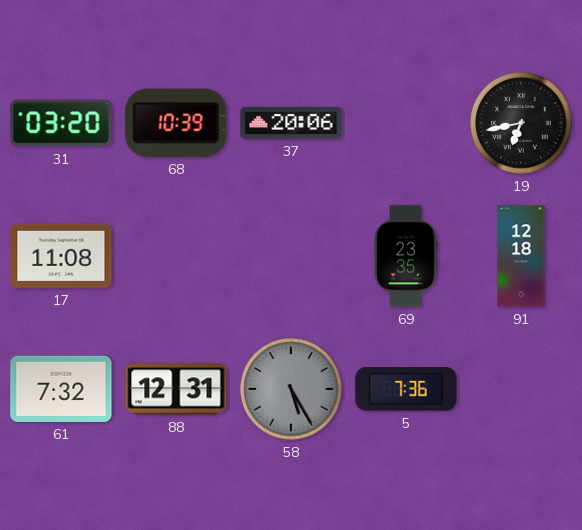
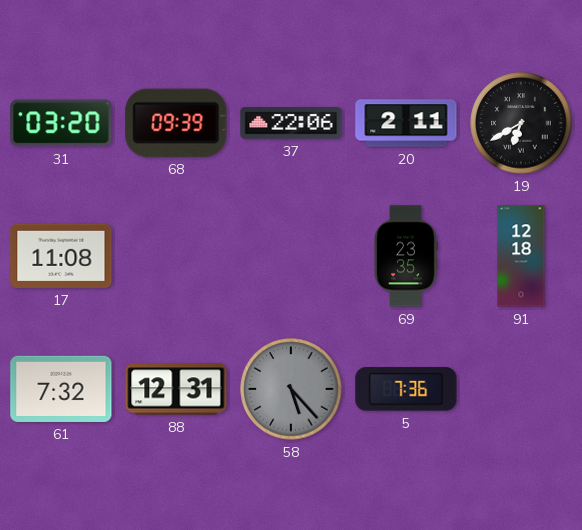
68: 10:39 -> 09:39
37: 20:06 -> 22:06
20: none -> 2:11
19: 6:43 -> 6:40
58: 5:25 -> 5:23
